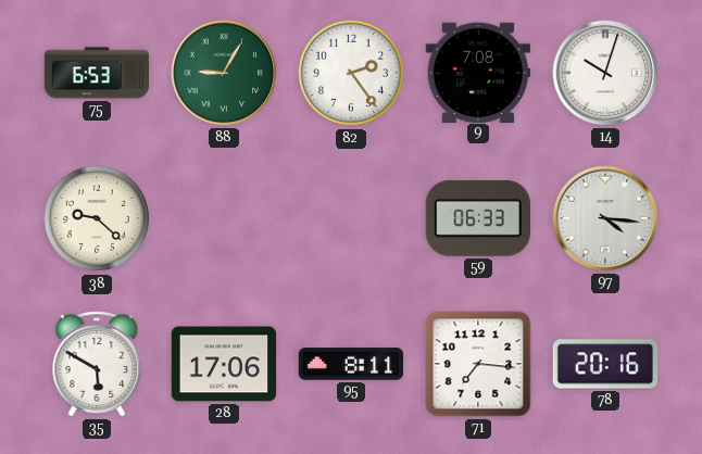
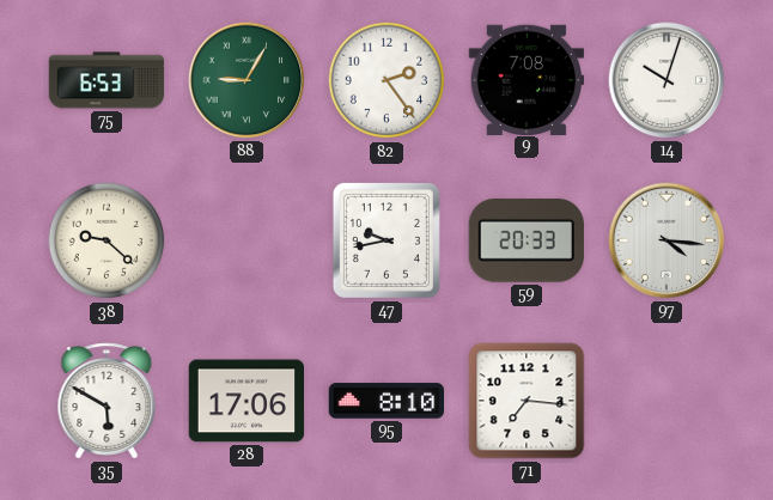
47: none -> 9:43
59: 06:33 -> 20:33
95: 8:11 -> 8:10
78: 20:16 -> none
